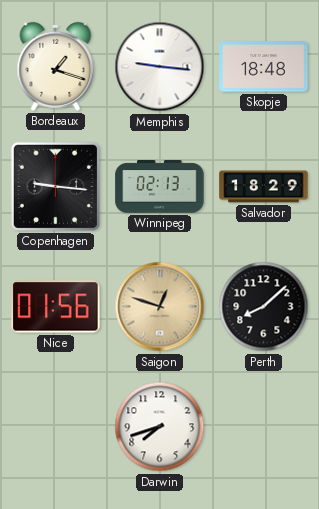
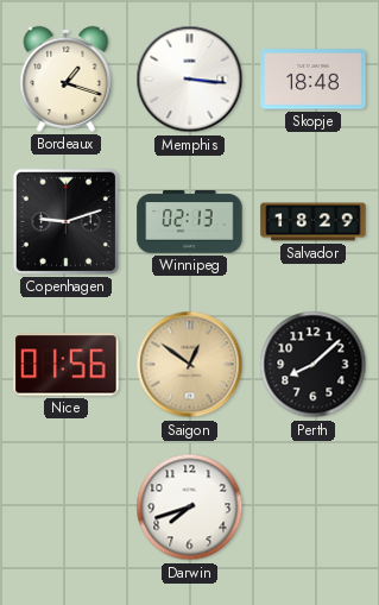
Memphis: 9:16 -> 3:16
Copenhagen: 9:16 -> 9:12
Saigon: 12:48 -> 12:51
